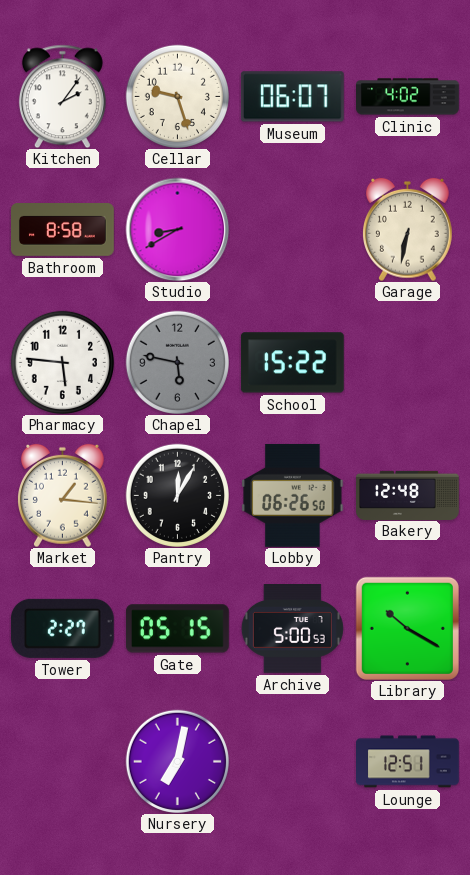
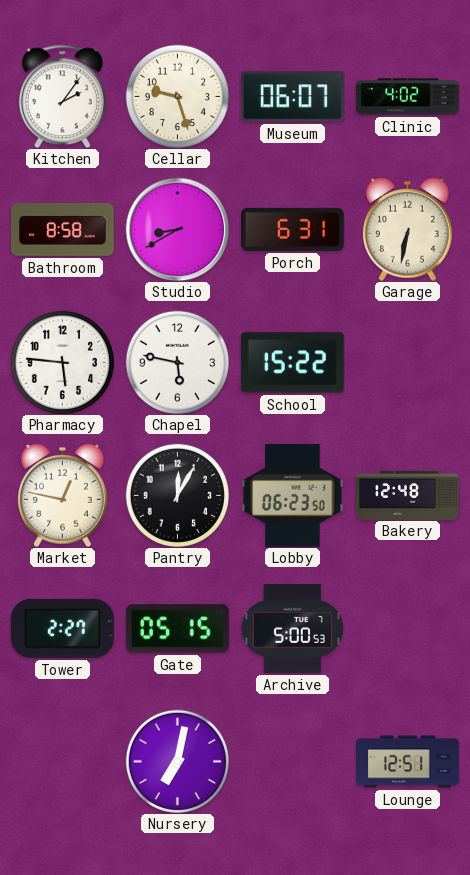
Porch: none -> 6:31
Chapel dial: grey -> white
Market: 1:16 -> 12:47
Lobby: 06:26 -> 06:23
Library: 10:20 -> none
